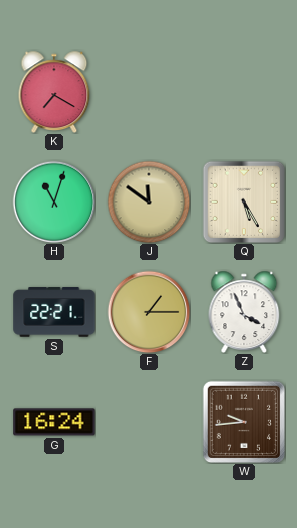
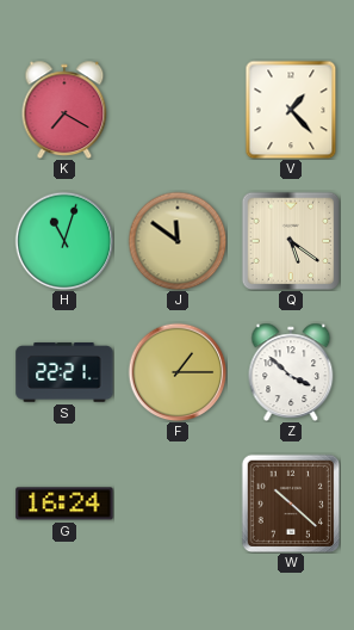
V: none -> 1:23
Q: 5:25 -> 5:21
Z: 3:56 -> 3:52
W: 9:44 -> 10:22
